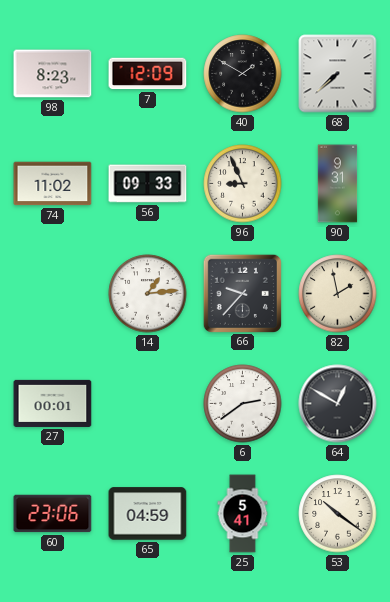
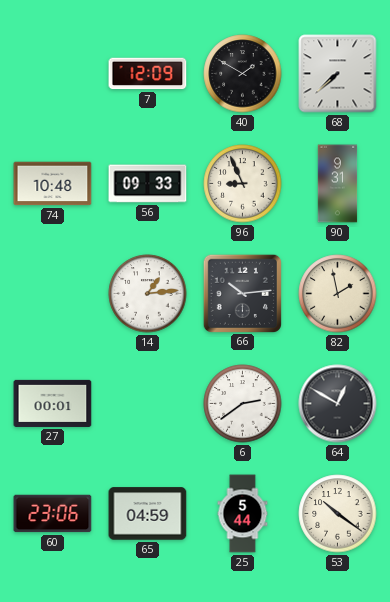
98: 8:23 -> none
74: 11:02 -> 10:48
66: 9:37 -> 10:14
25: 5:41 -> 5:44
